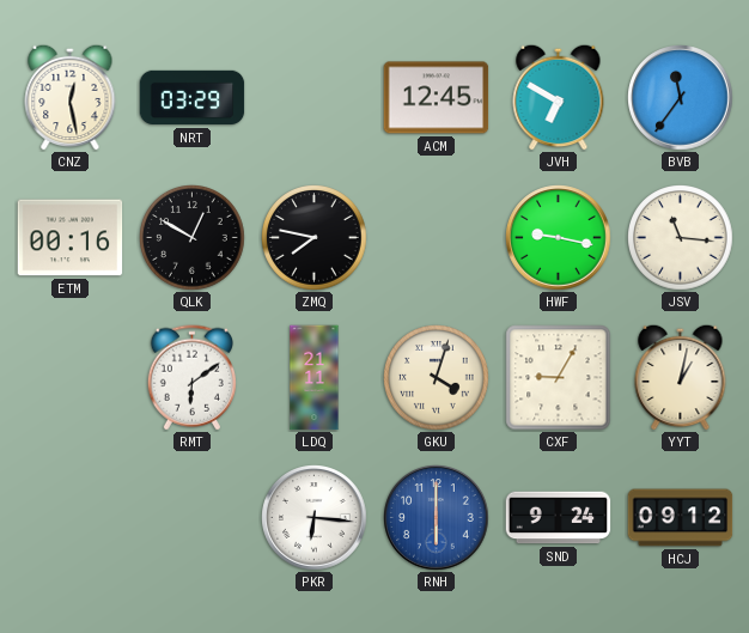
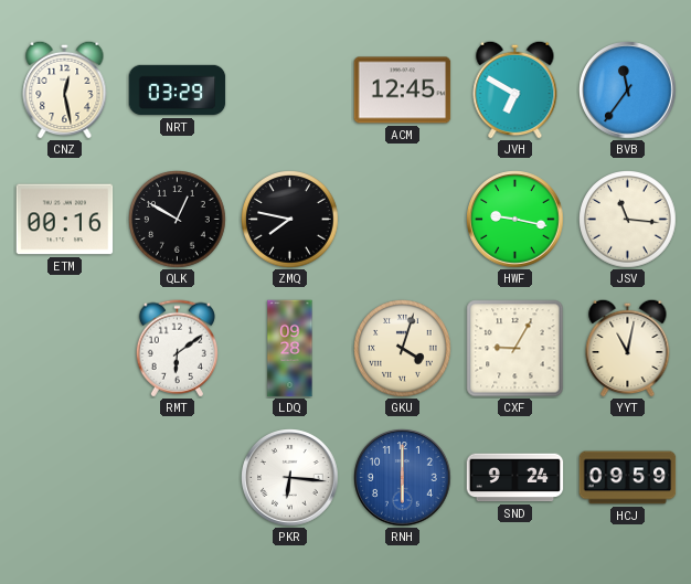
LDQ: 21:11 -> 09:28
YYT: 1:02 -> 11:02
HCJ: 09:12 -> 09:59
